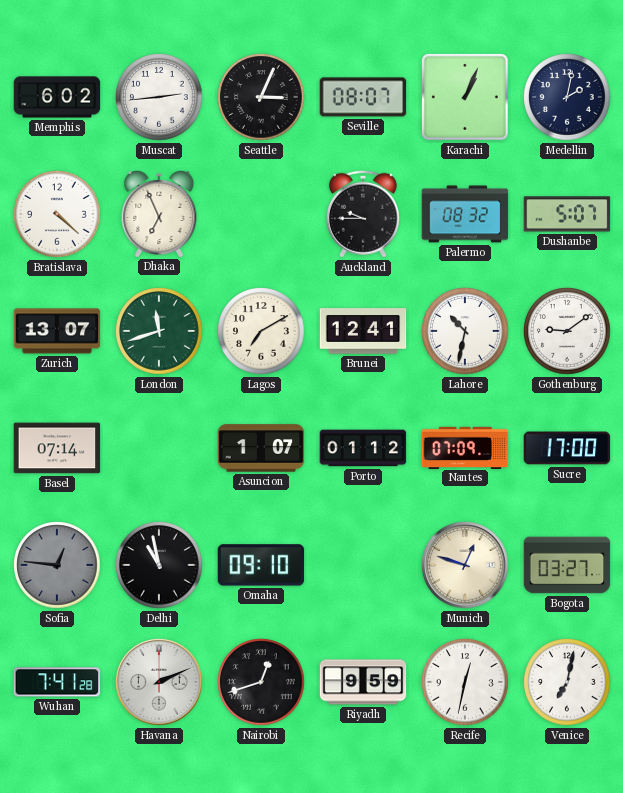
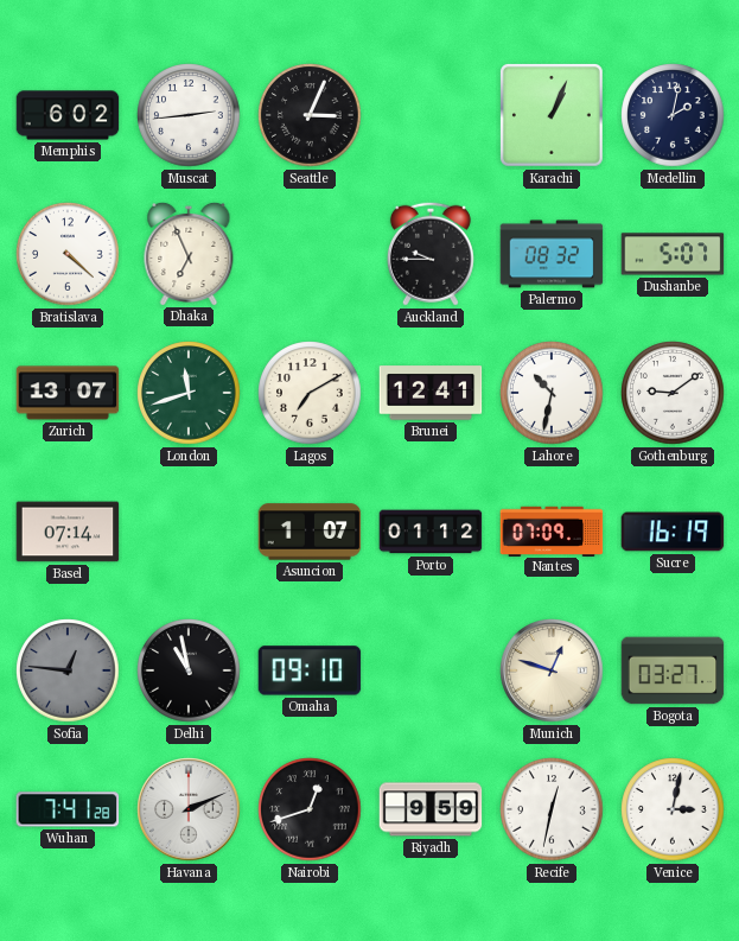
Seville: 08:07 -> none
Sucre: 17:00 -> 16:19
Venice: 7:02 -> 3:02
